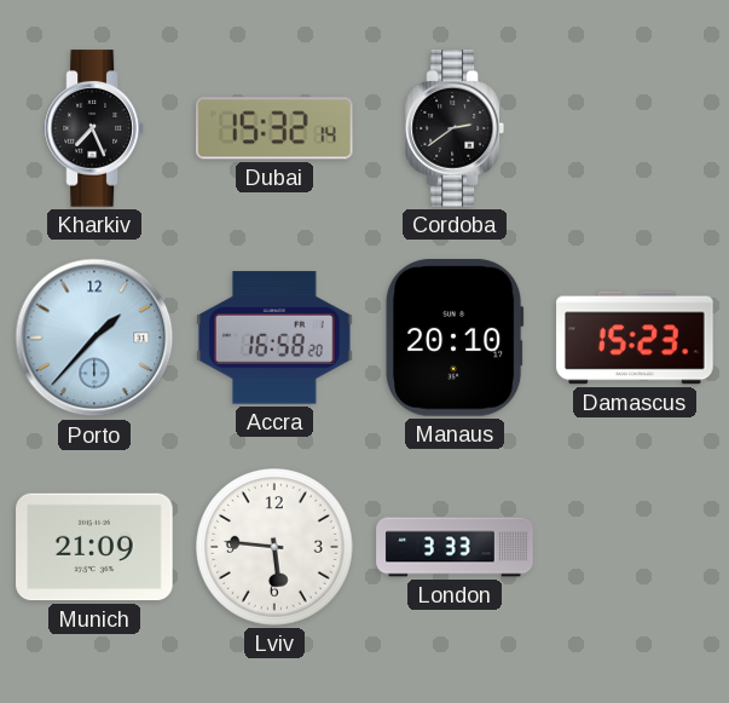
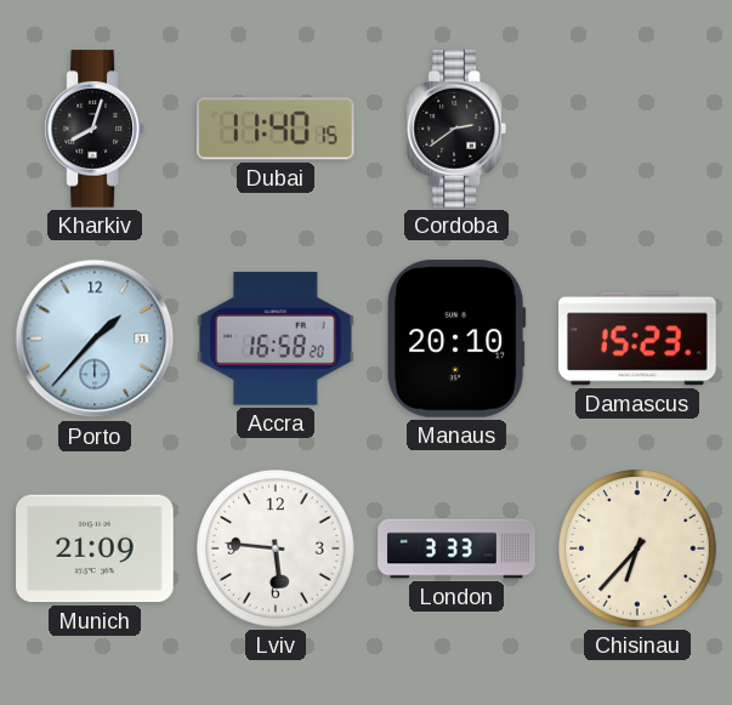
Kharkiv: 7:26 -> 8:03
Dubai: 15:32 -> 11:40
Chisinau: none -> 6:37
